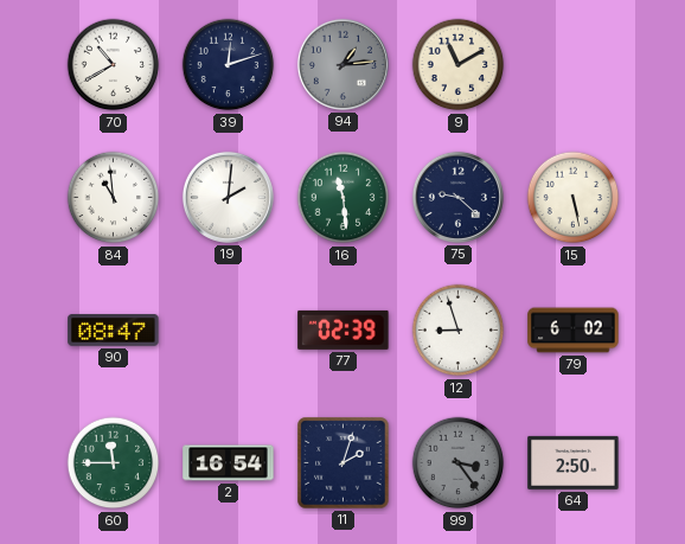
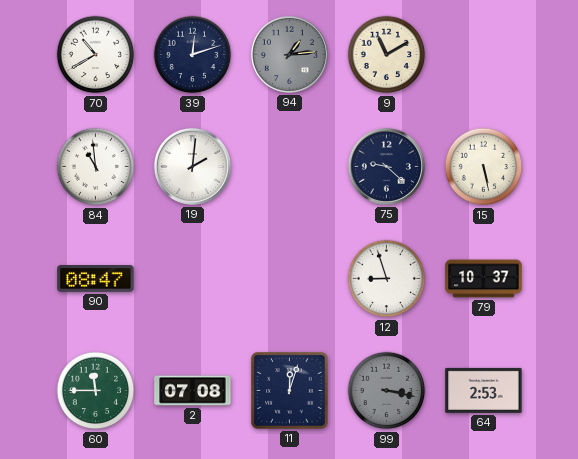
16: 11:29 -> none
77: 02:39 -> none
79: 6:02 -> 10:37
2: 16:54 -> 07:08
11: 2:03 -> 12:03
99: 3:24 -> 3:17
64: 2:50 -> 2:53
